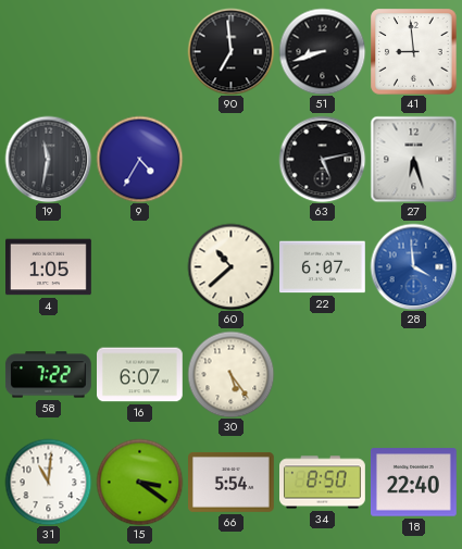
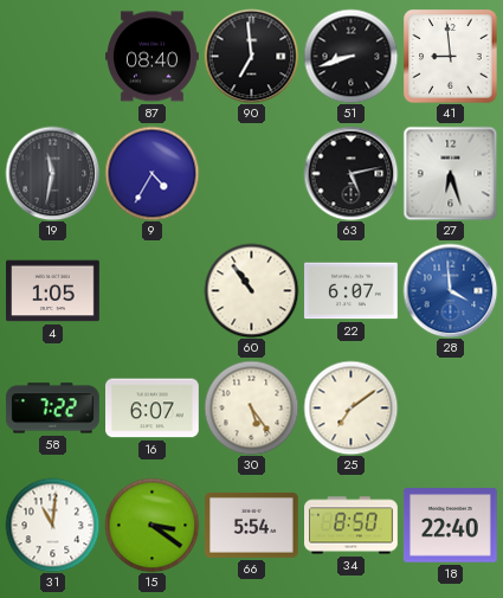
87: none -> 08:40
60: 10:38 -> 10:54
25: none -> 7:09
